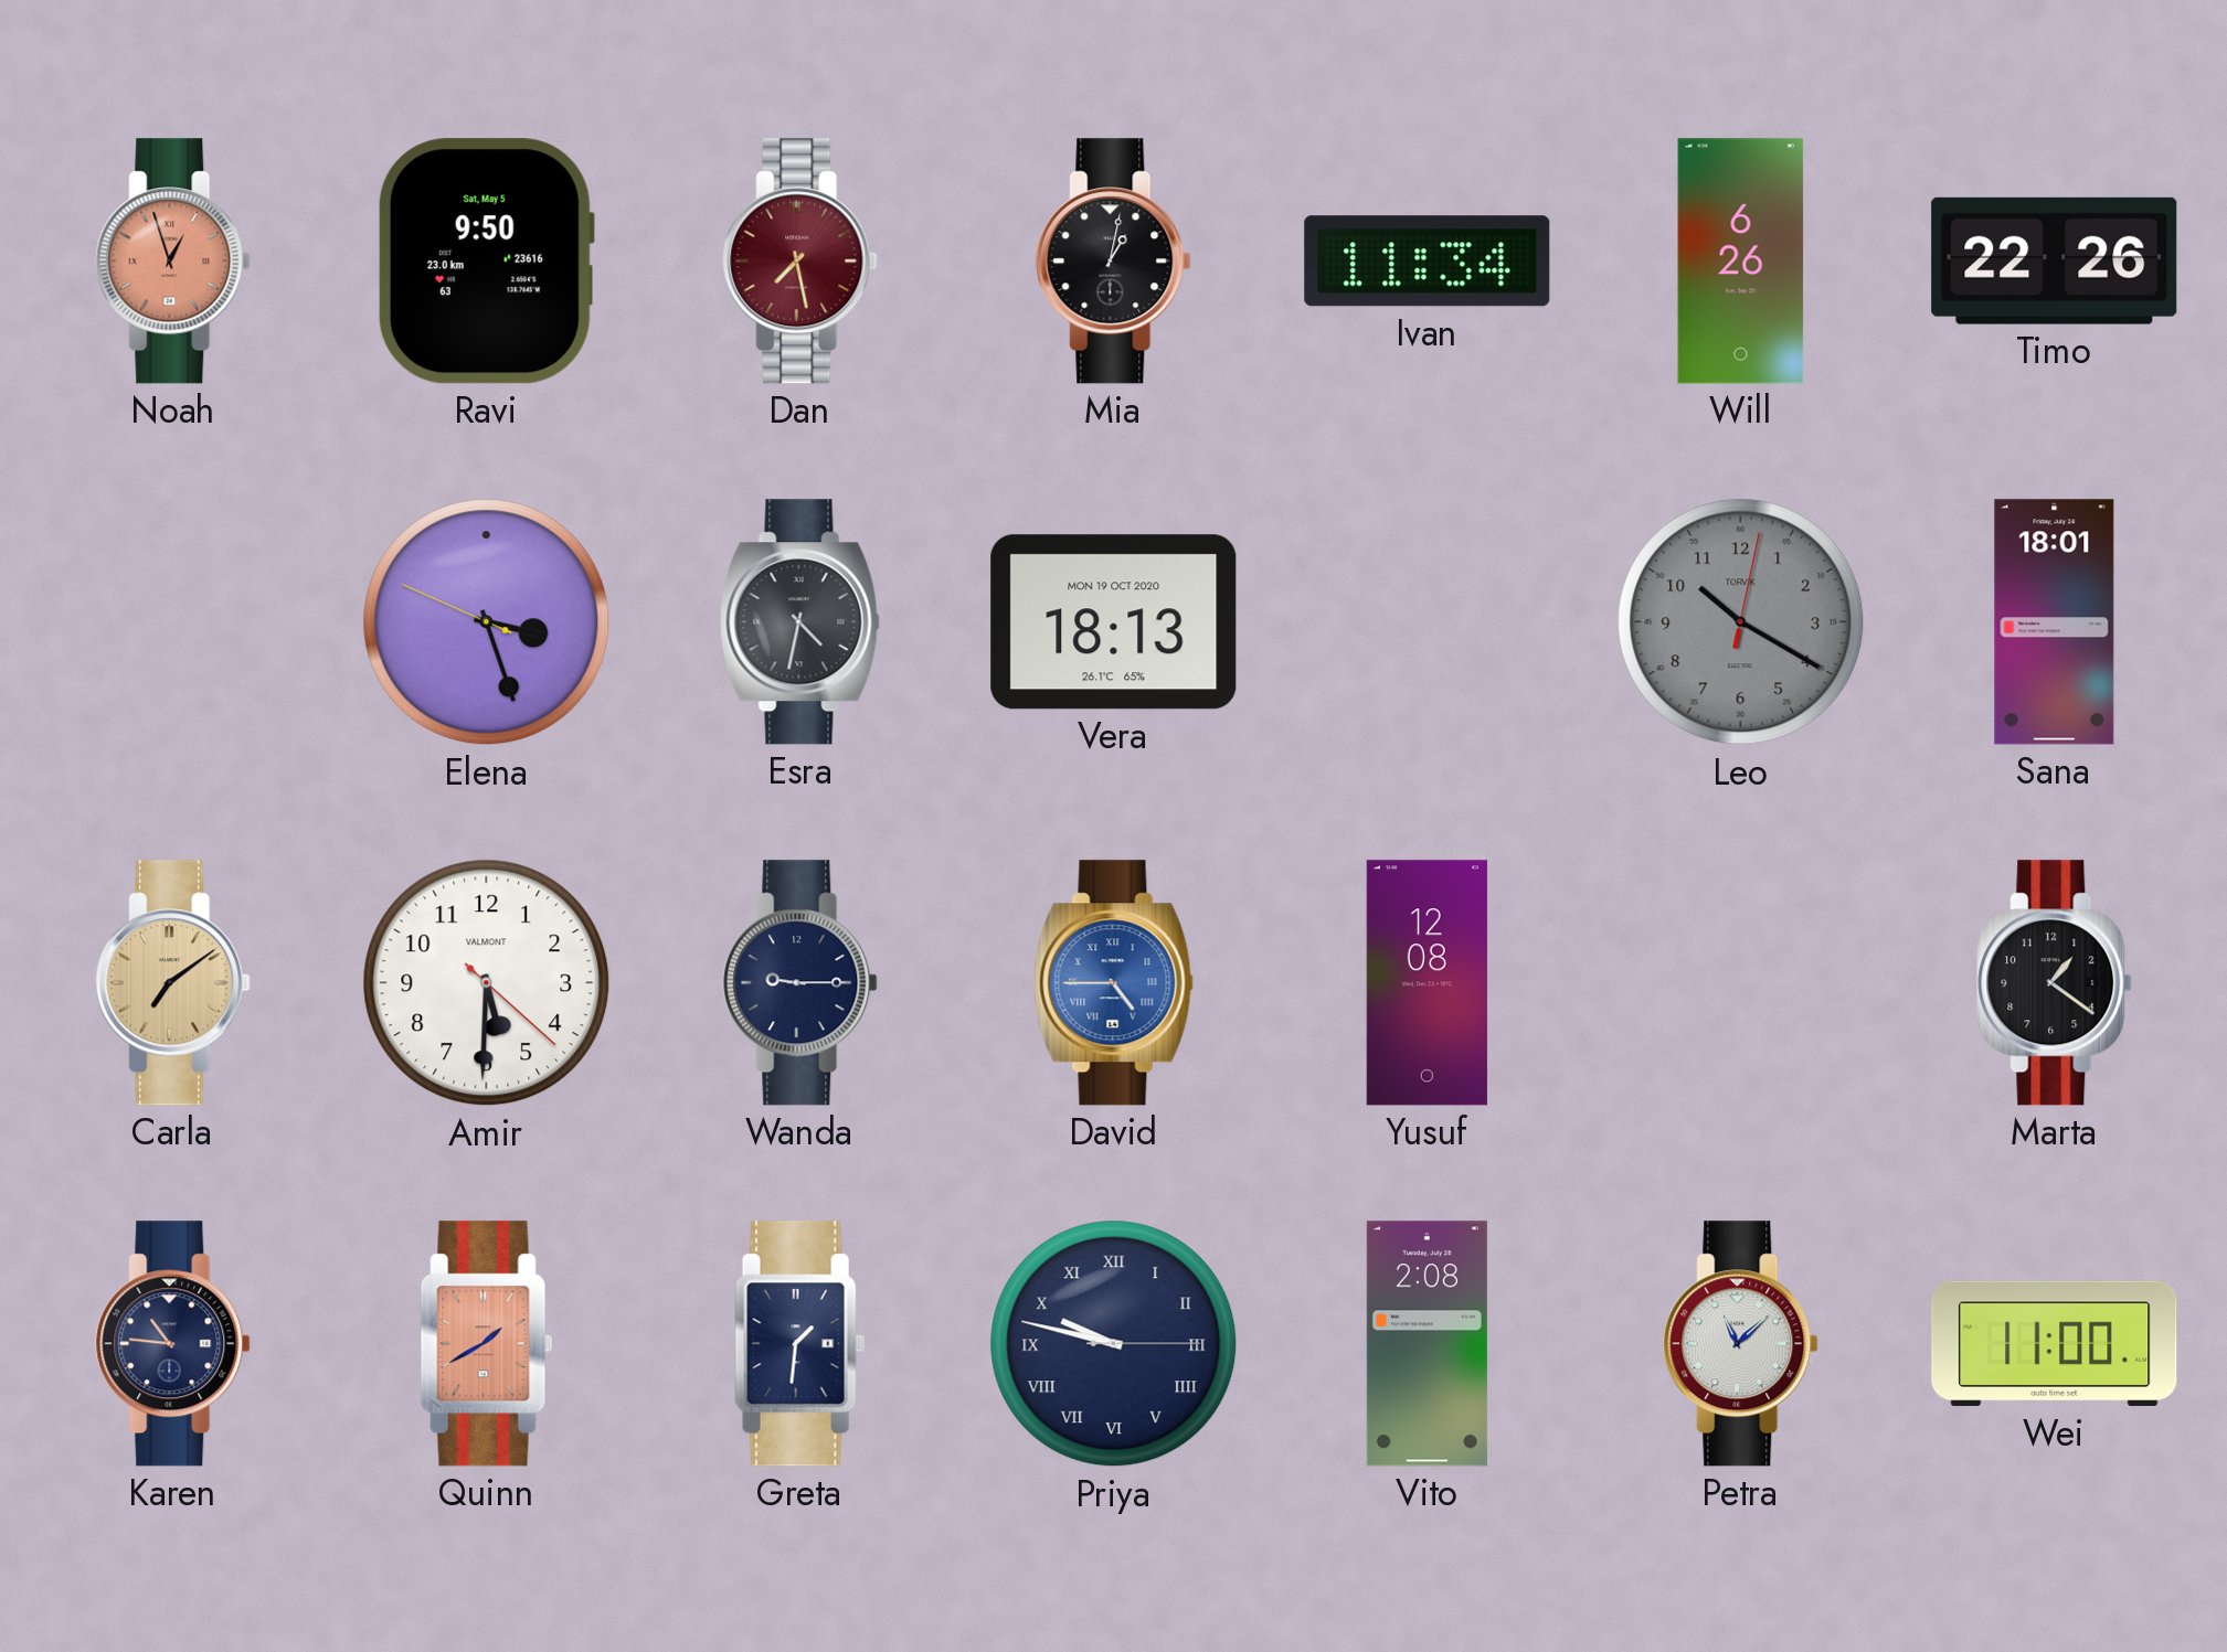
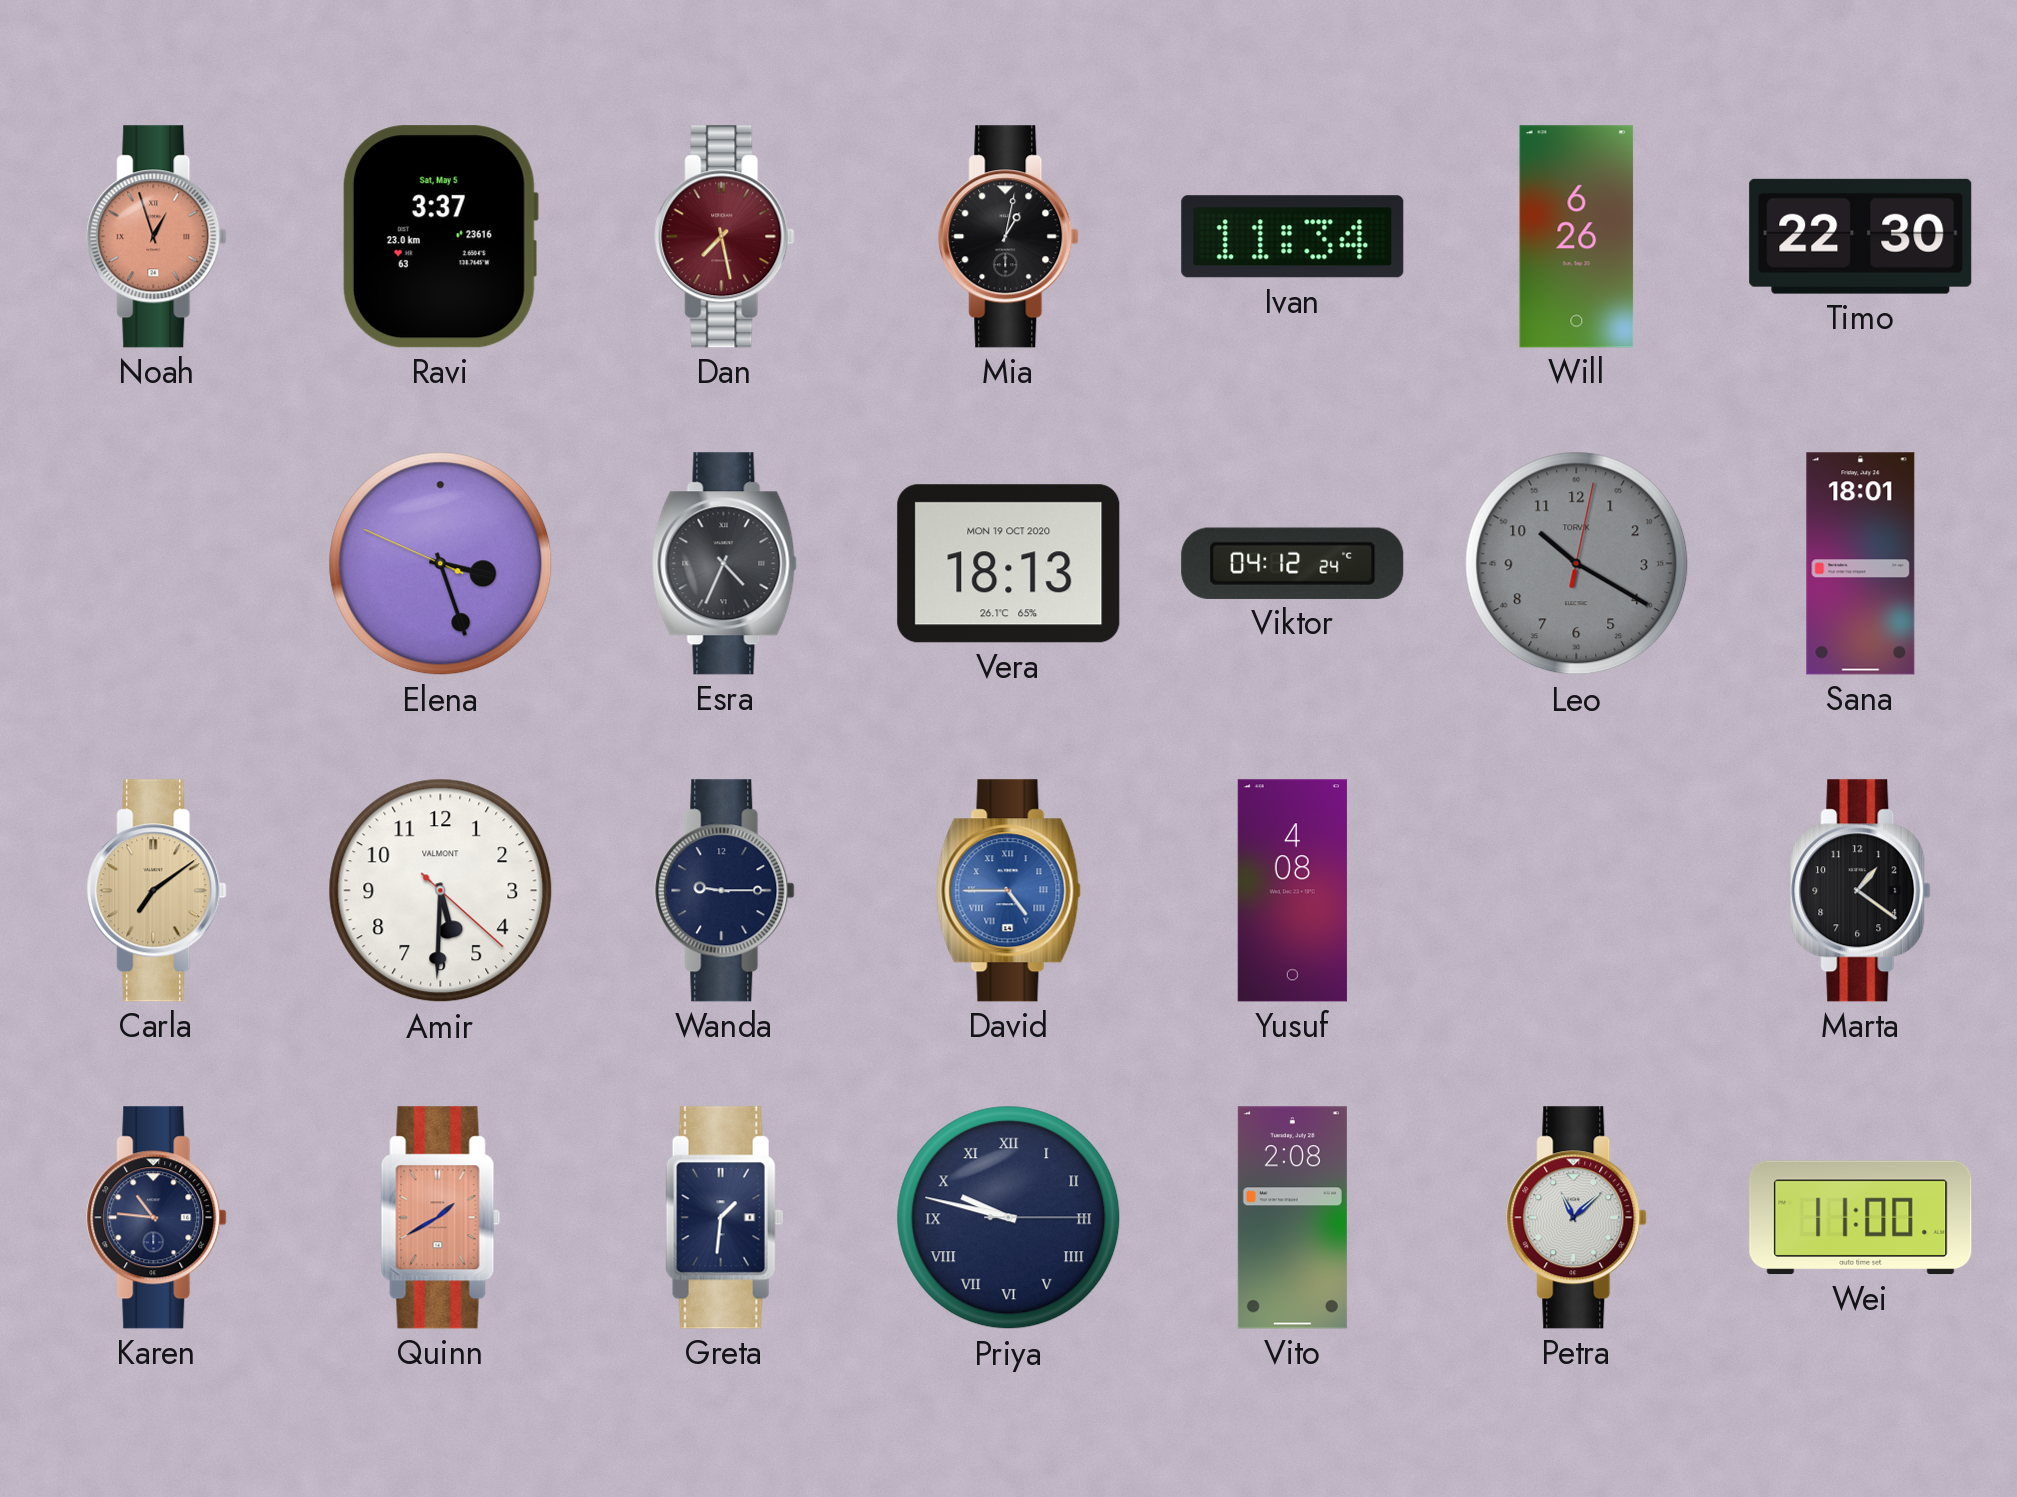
Ravi: 9:50 -> 3:37
Timo: 22:26 -> 22:30
Esra: 4:32 -> 4:34
Viktor: none -> 04:12
Yusuf: 12:08 -> 4:08
